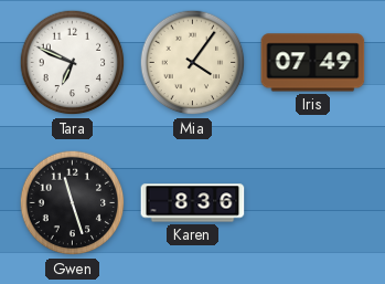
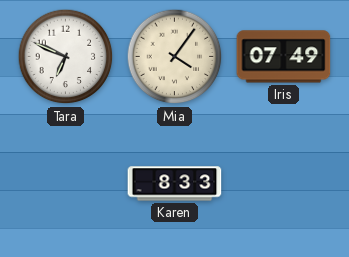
Gwen: 11:27 -> none
Karen: 8:36 -> 8:33
